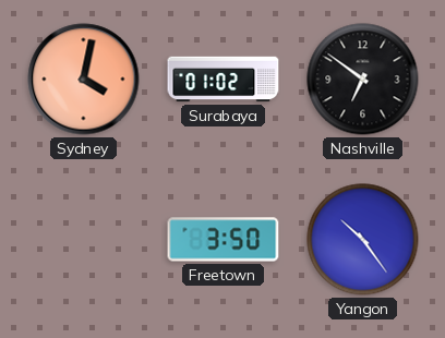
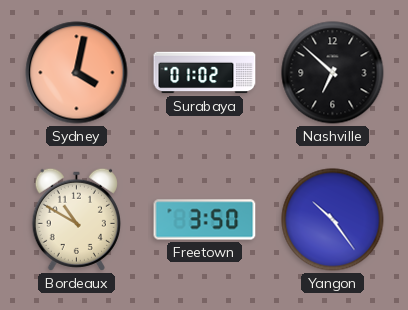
Nashville: 6:51 -> 6:52
Bordeaux: none -> 10:50
